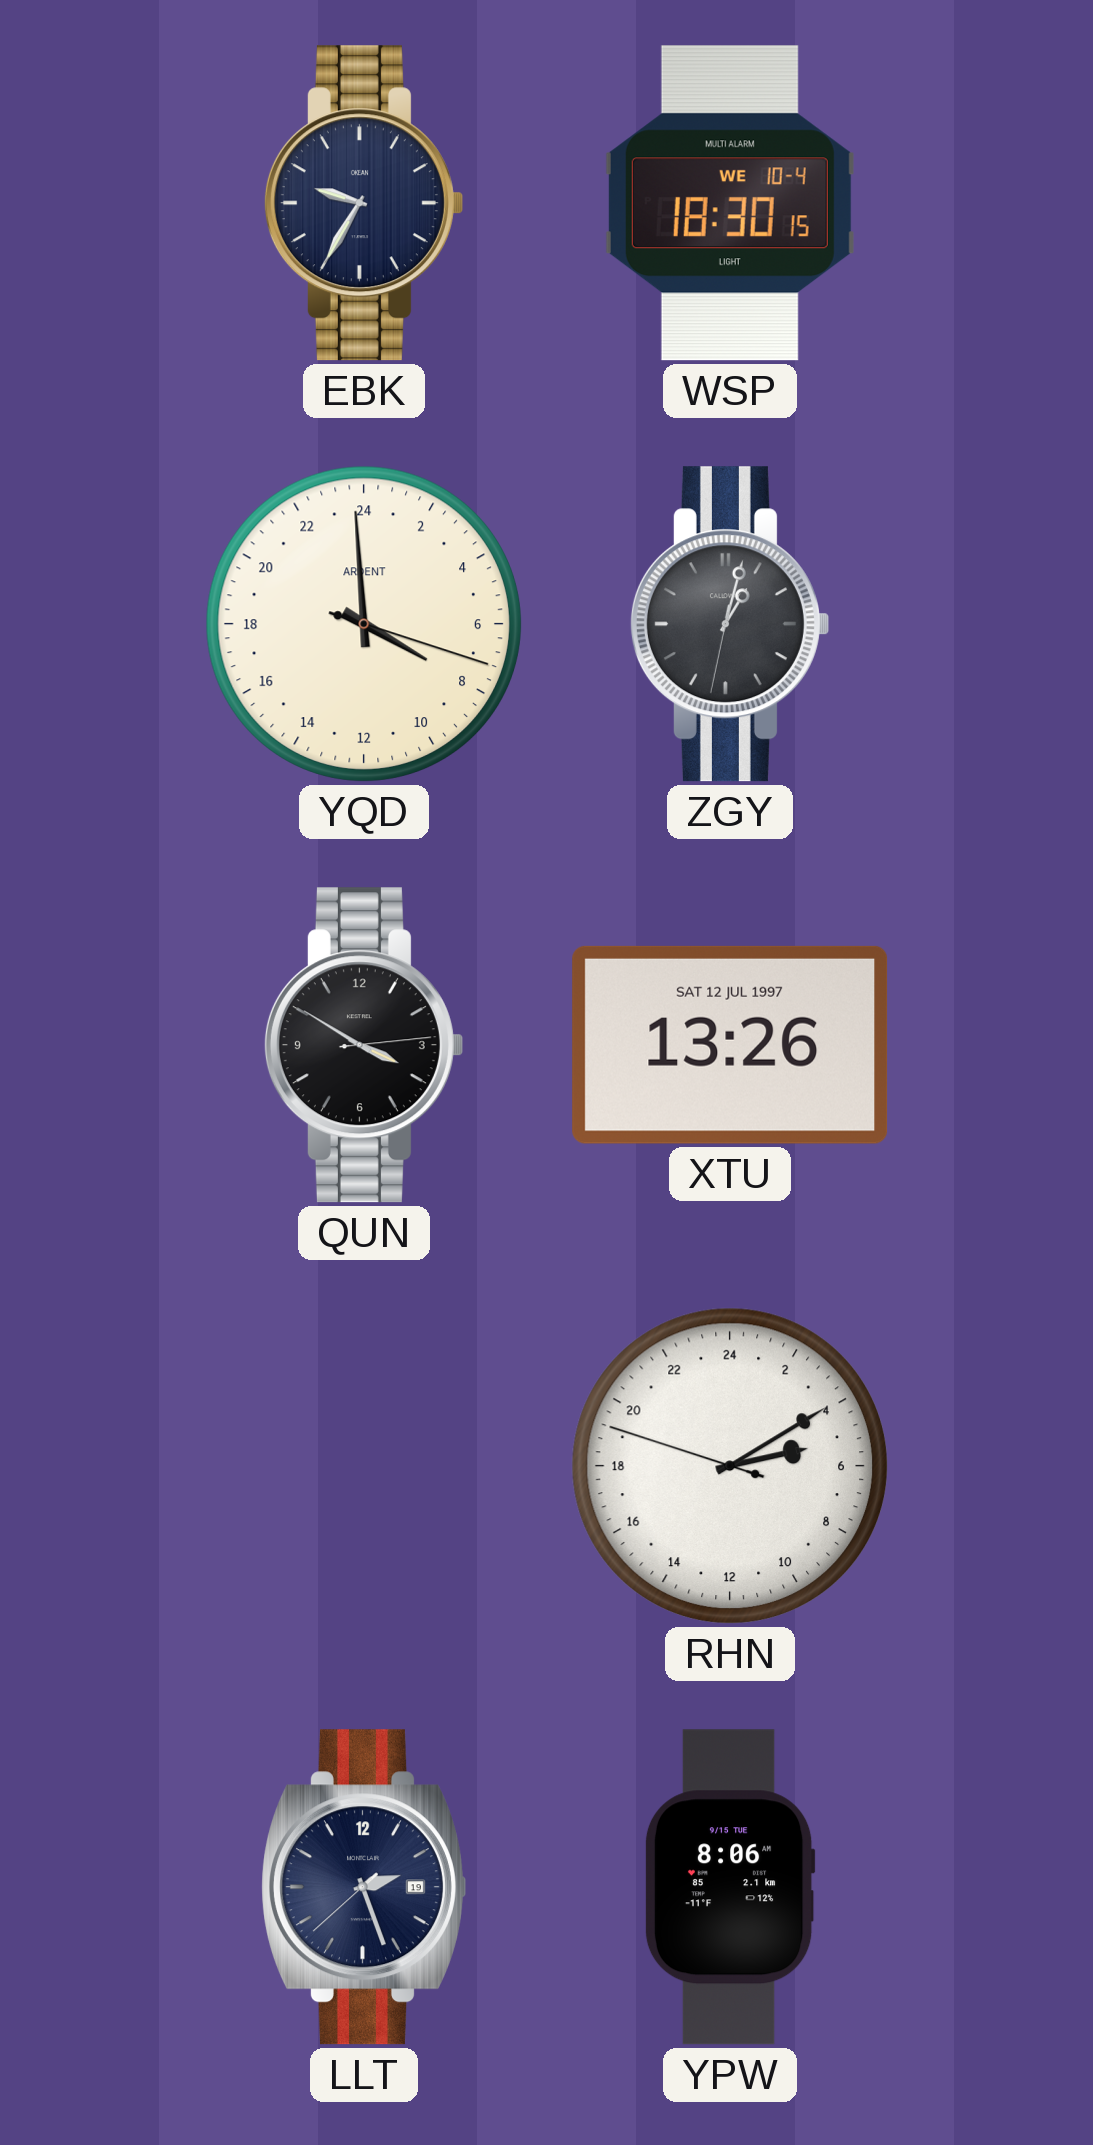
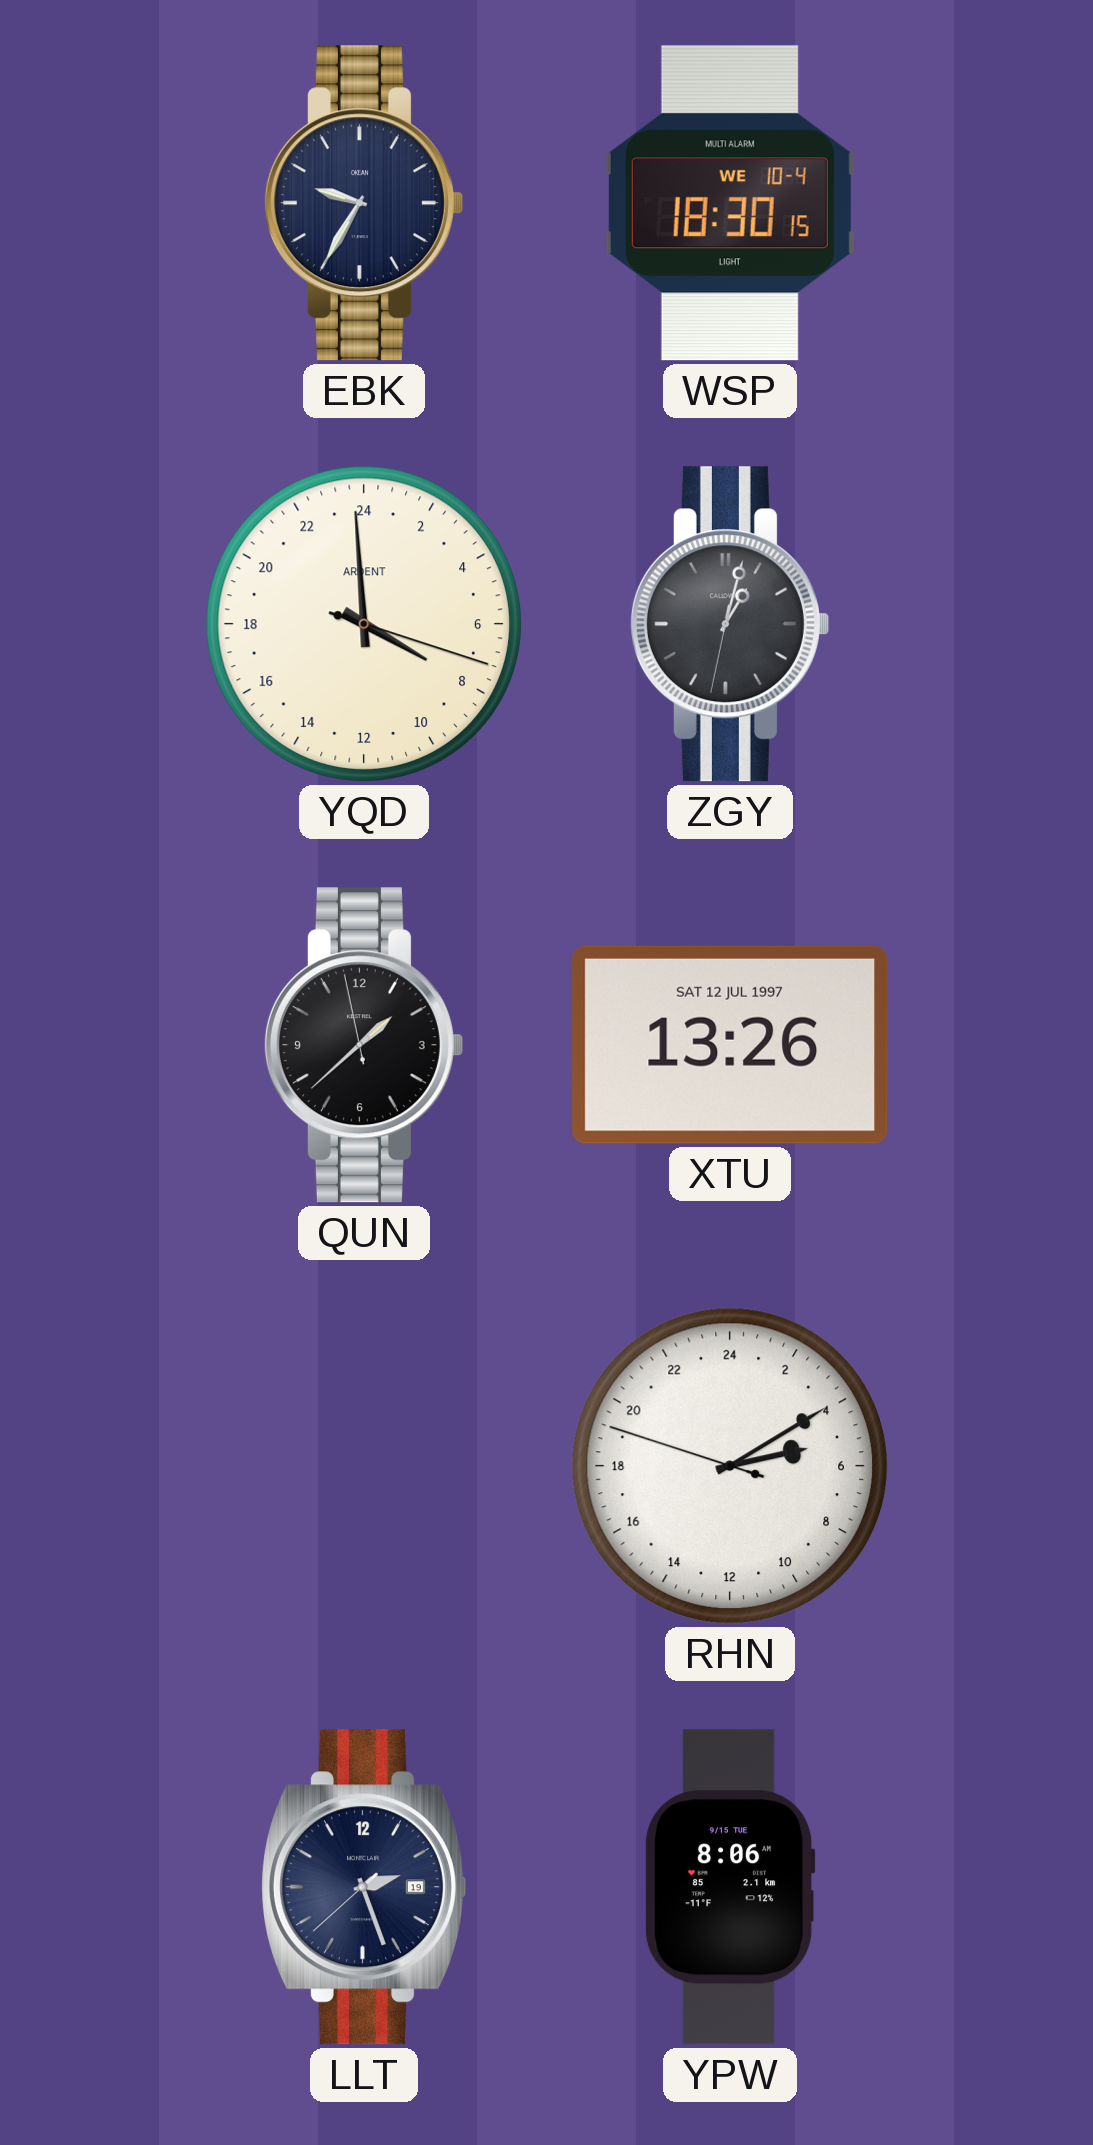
QUN: 3:50 -> 1:37
